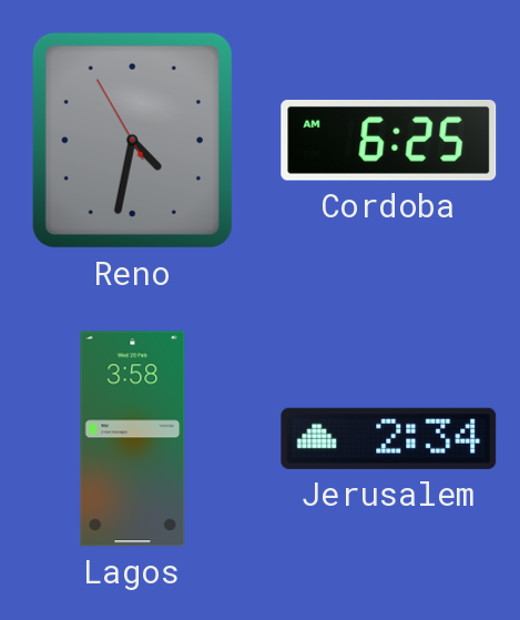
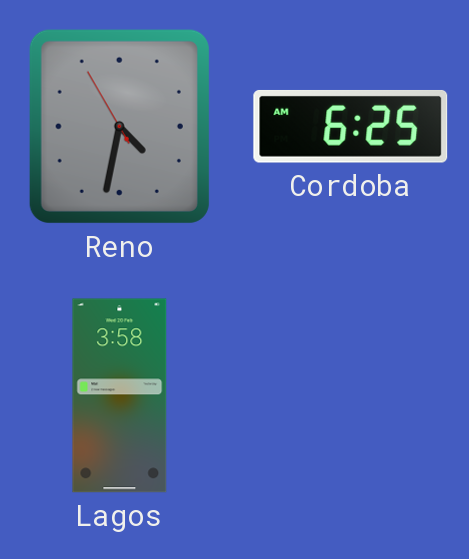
Jerusalem: 2:34 -> none
